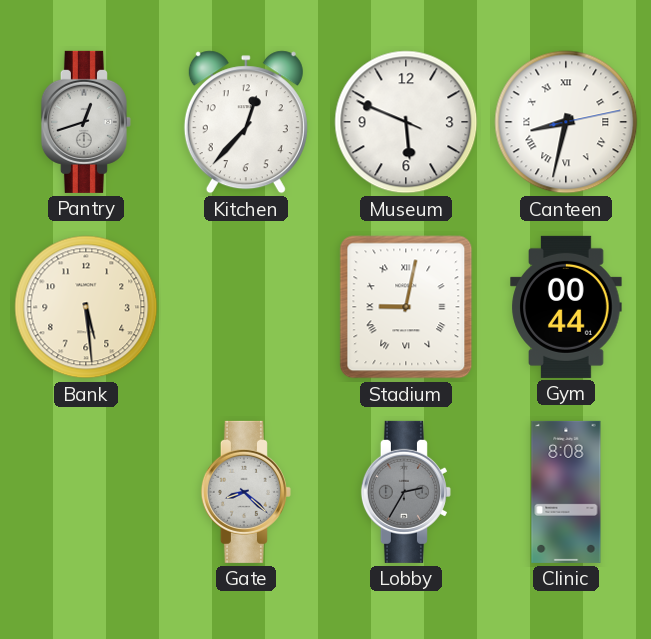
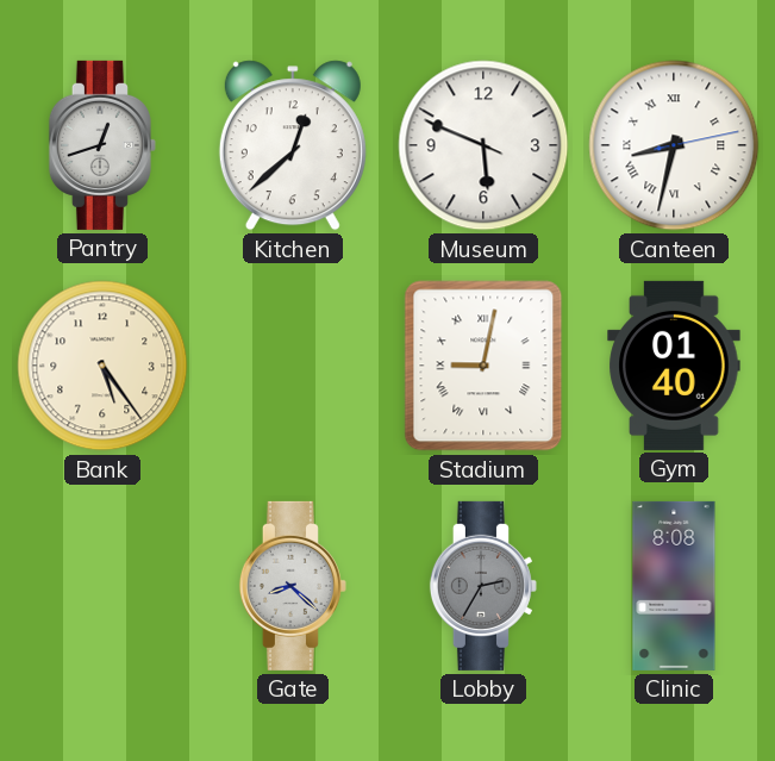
Kitchen: 12:37 -> 12:38
Bank: 5:29 -> 5:24
Gym: 00:44 -> 01:40
